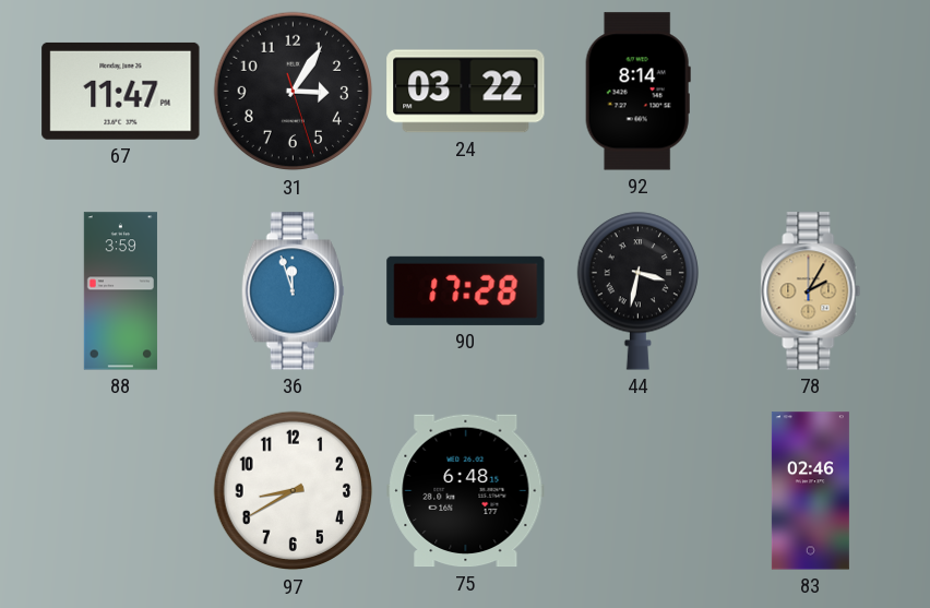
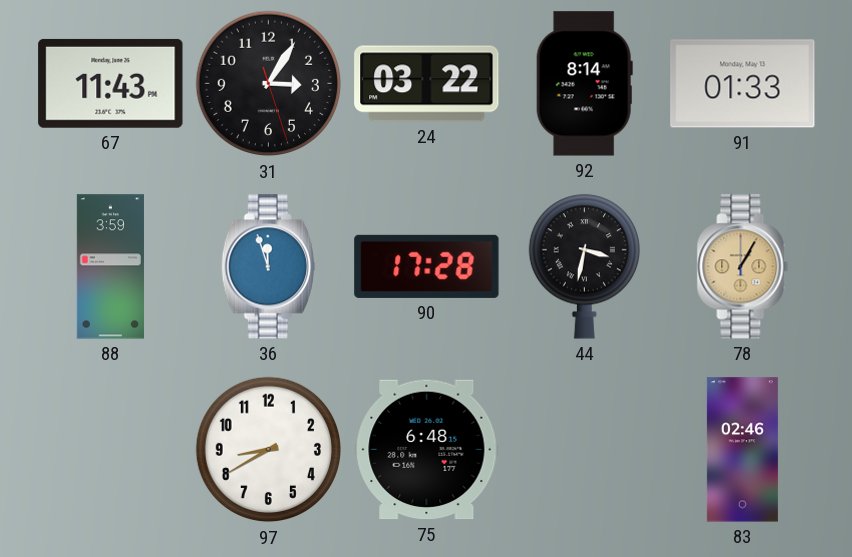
67: 11:47 -> 11:43
91: none -> 01:33
78: 2:05 -> 1:05
